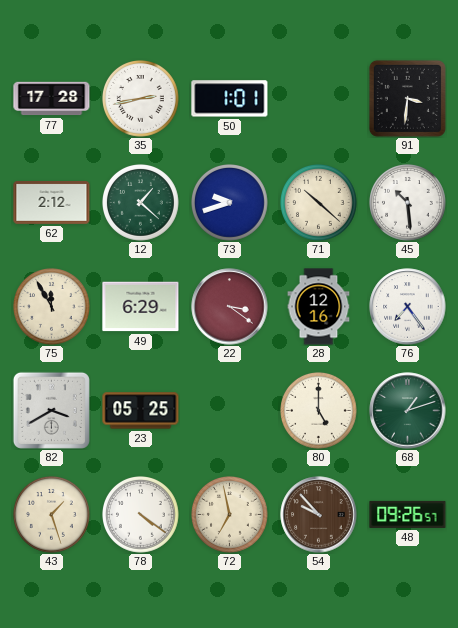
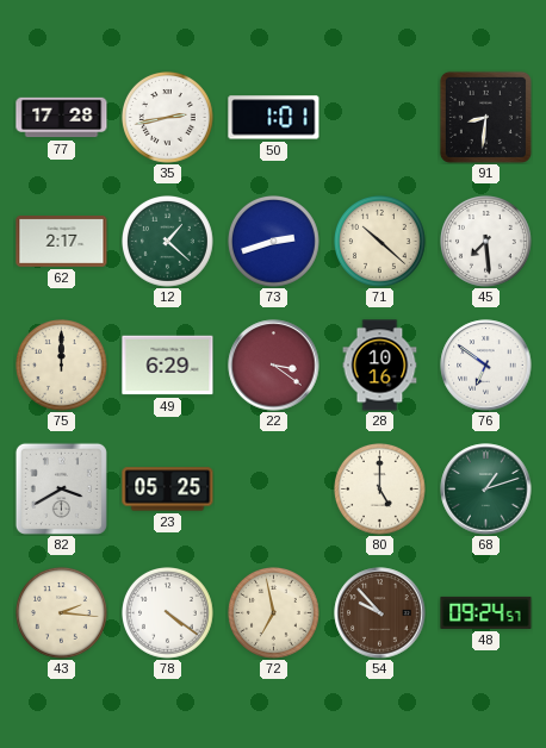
91: 3:31 -> 8:31
62: 2:12 -> 2:17
73: 9:42 -> 2:42
45: 10:29 -> 7:29
75: 11:55 -> 12:00
28: 12:16 -> 10:16
76: 7:24 -> 6:51
43: 1:27 -> 2:16
48: 09:26 -> 09:24
